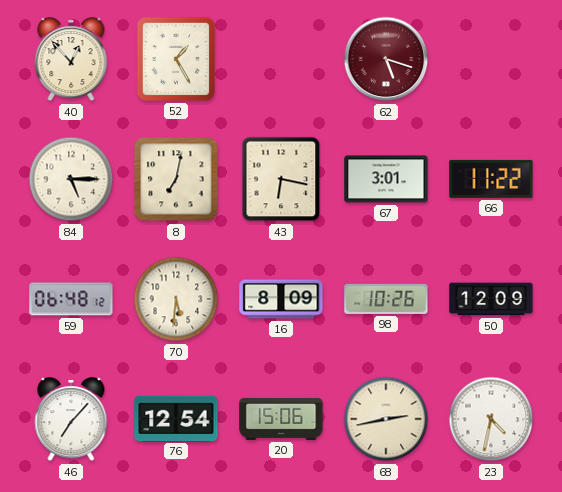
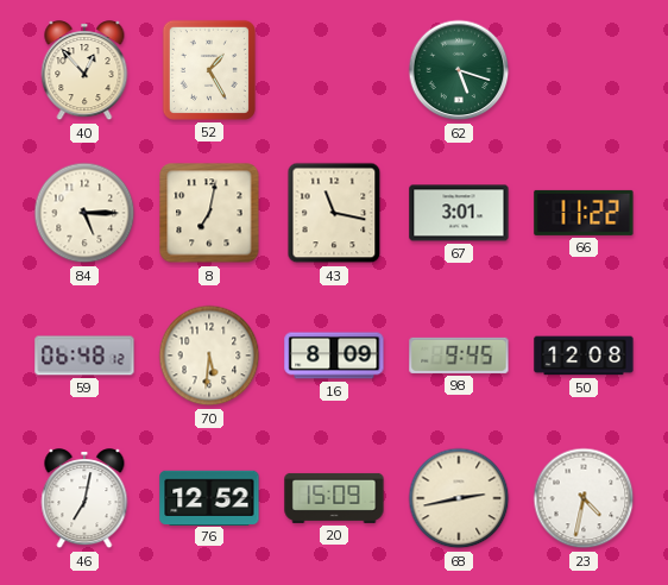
62 dial: burgundy -> green
43: 6:17 -> 11:17
98: 10:26 -> 9:45
50: 12:09 -> 12:08
46: 7:07 -> 7:02
76: 12:54 -> 12:52
20: 15:06 -> 15:09
